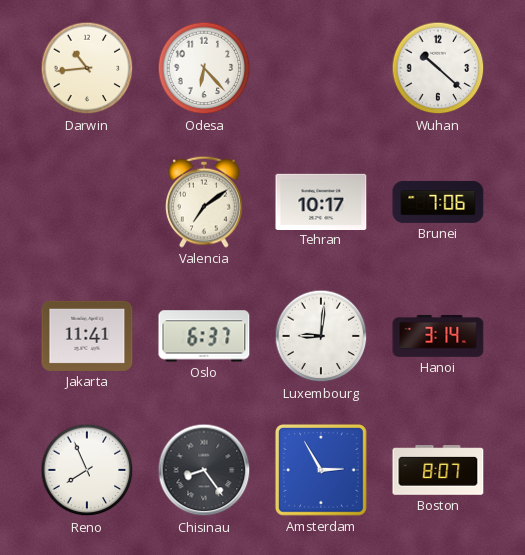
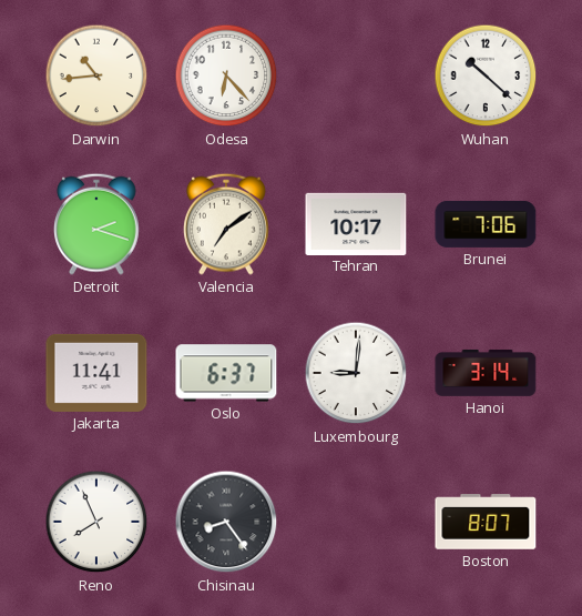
Detroit: none -> 2:18
Amsterdam: 2:55 -> none
